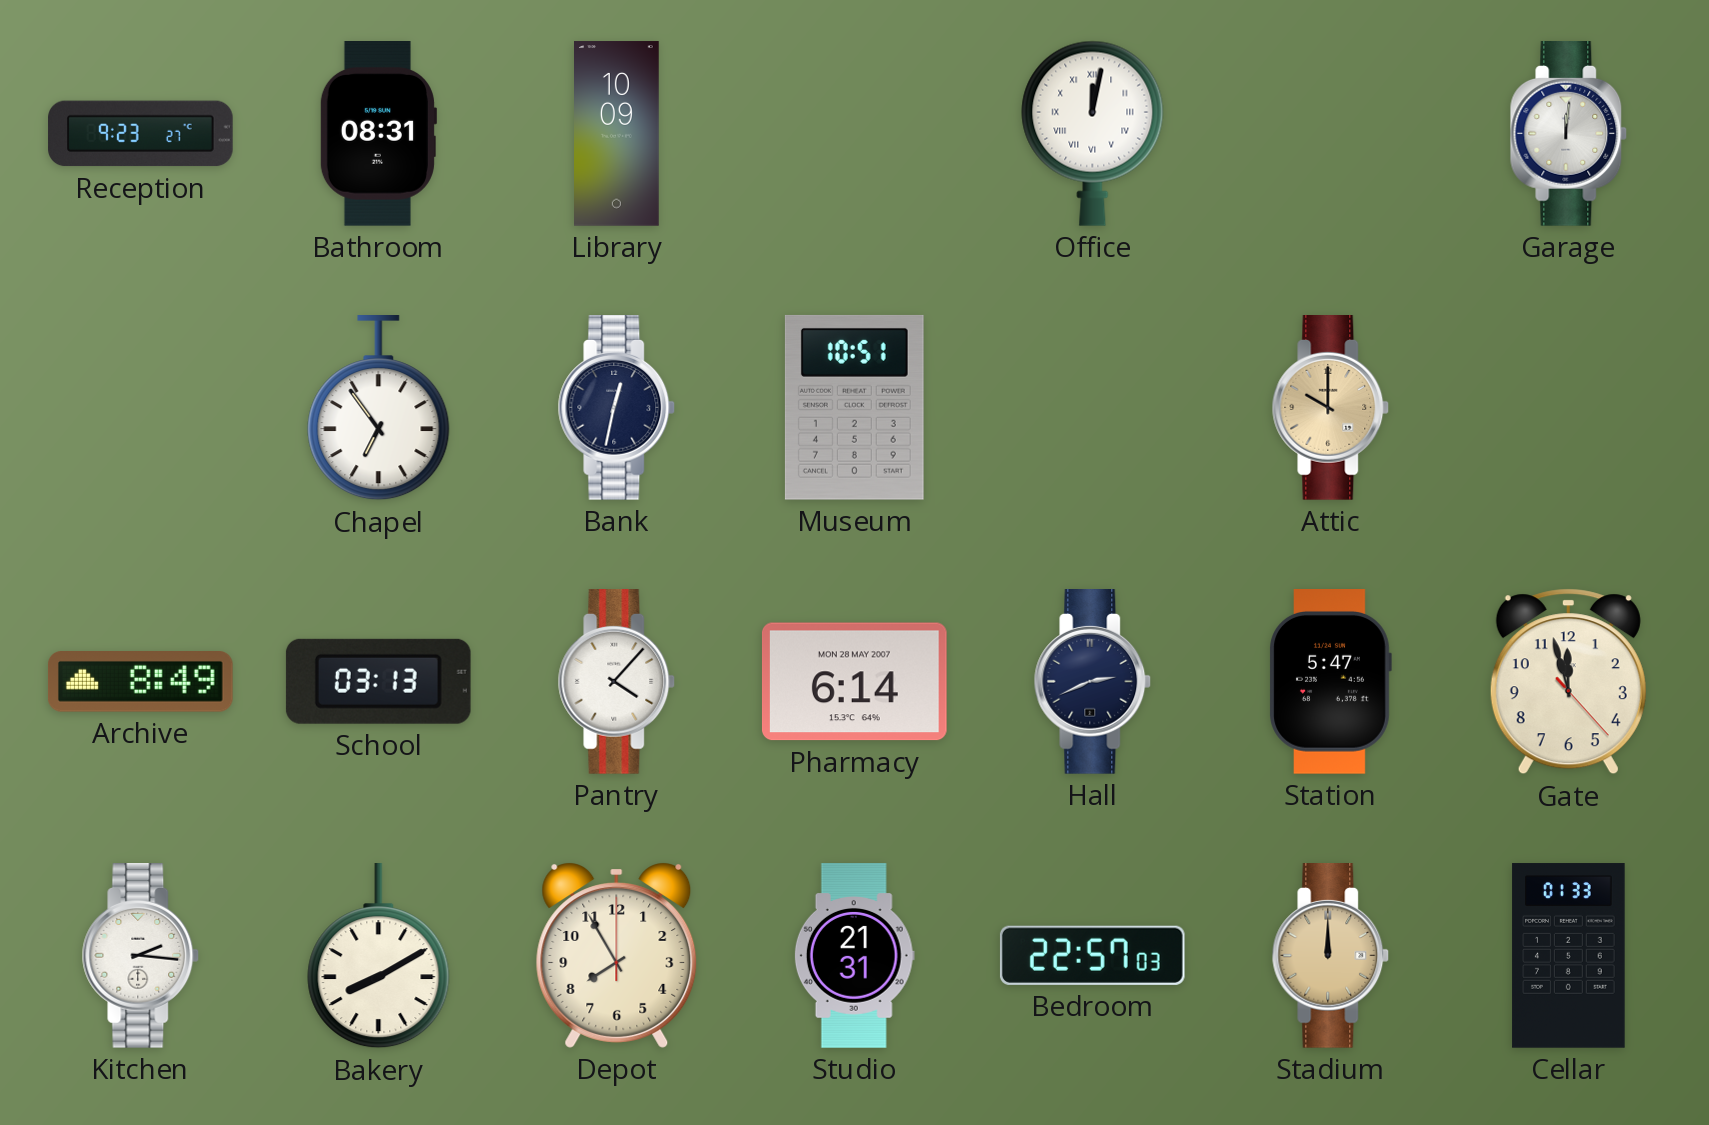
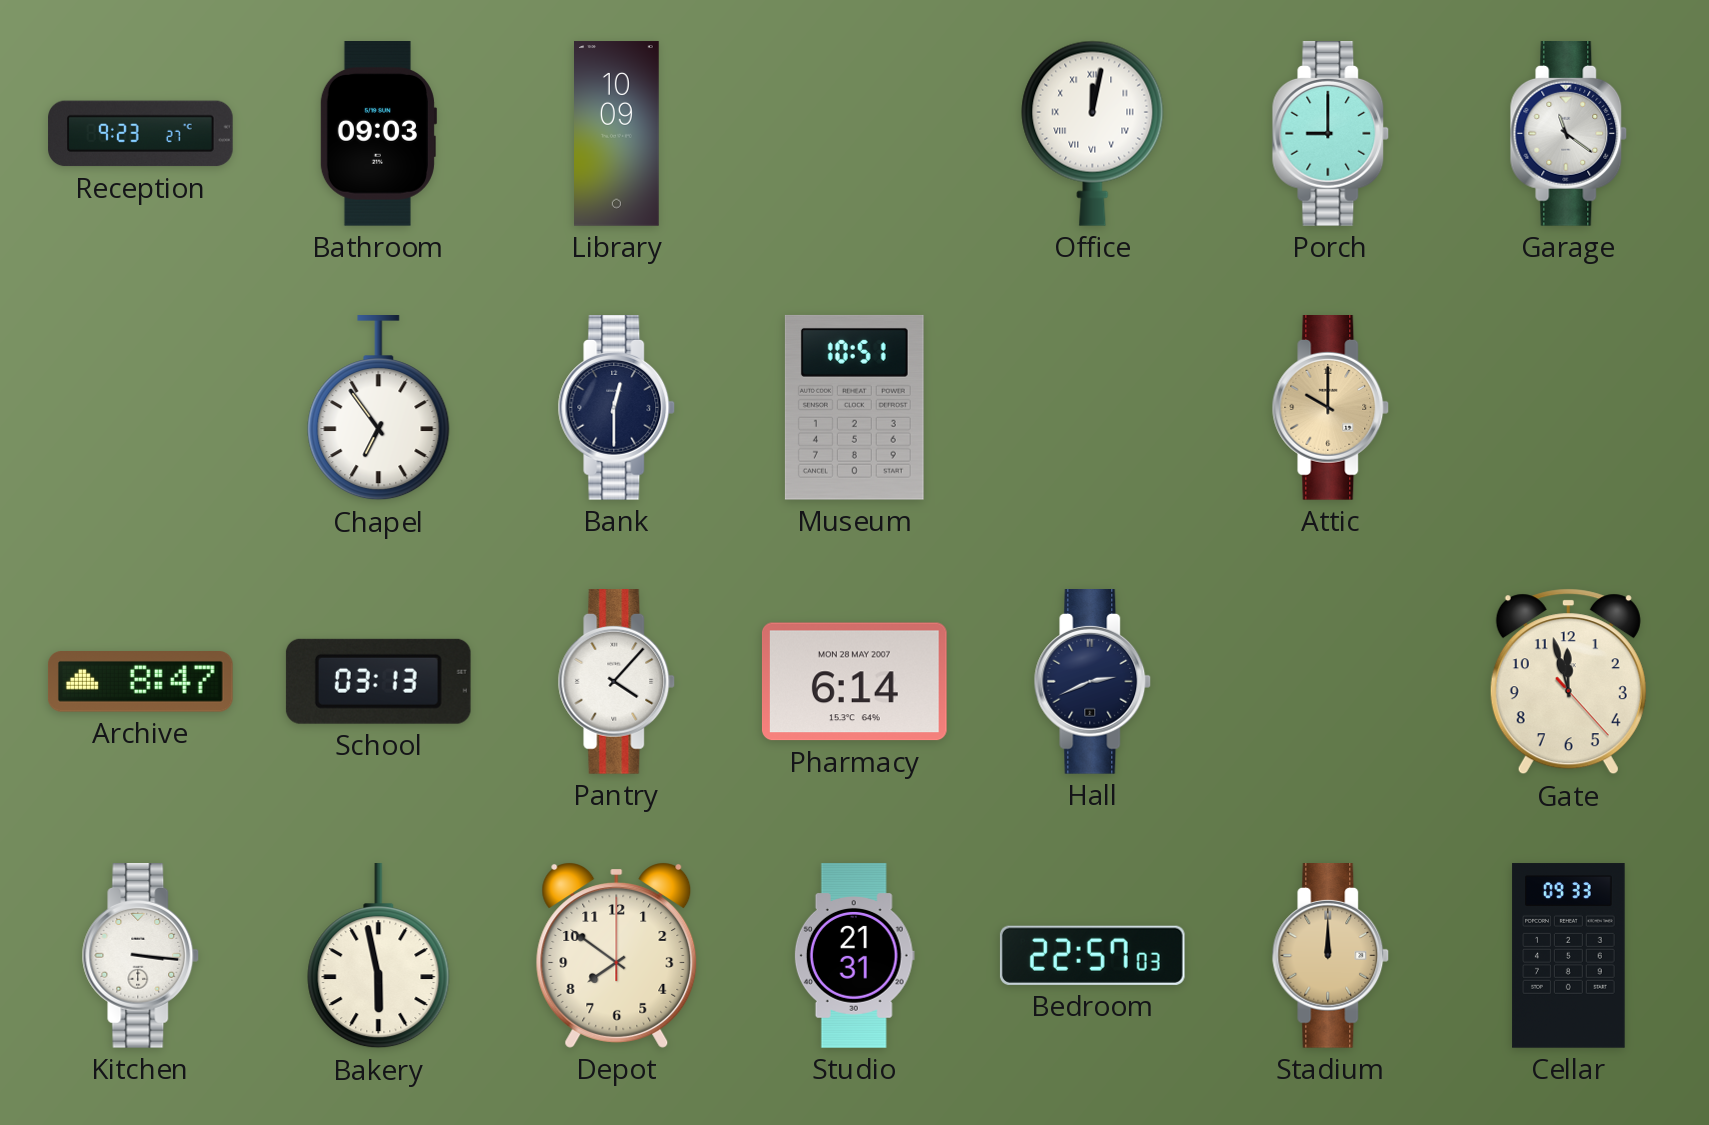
Bathroom: 08:31 -> 09:03
Porch: none -> 9:00
Garage: 12:01 -> 11:21
Bank: 12:32 -> 12:30
Archive: 8:49 -> 8:47
Station: 5:47 -> none
Kitchen: 2:16 -> 3:16
Bakery: 8:10 -> 5:58
Depot: 7:55 -> 7:51
Cellar: 01:33 -> 09:33
